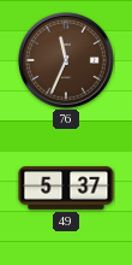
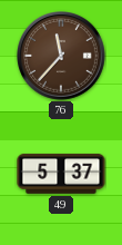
76: 11:34 -> 11:37
